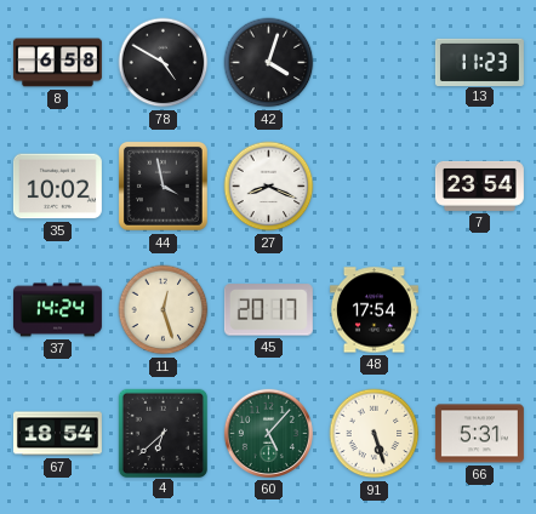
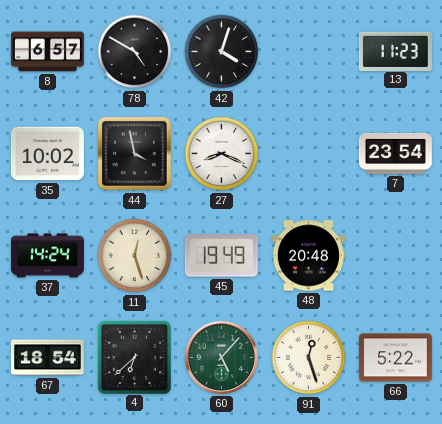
8: 6:58 -> 6:57
45: 20:17 -> 19:49
48: 17:54 -> 20:48
91: 5:27 -> 12:27
66: 5:31 -> 5:22
